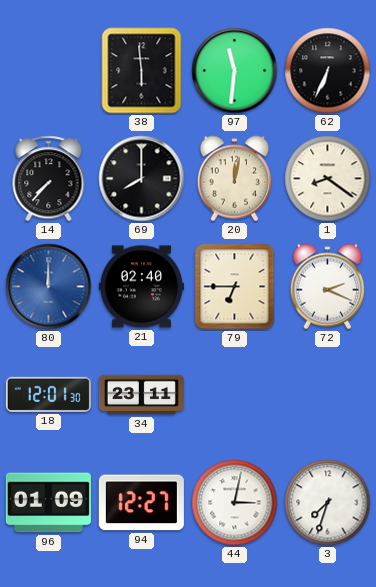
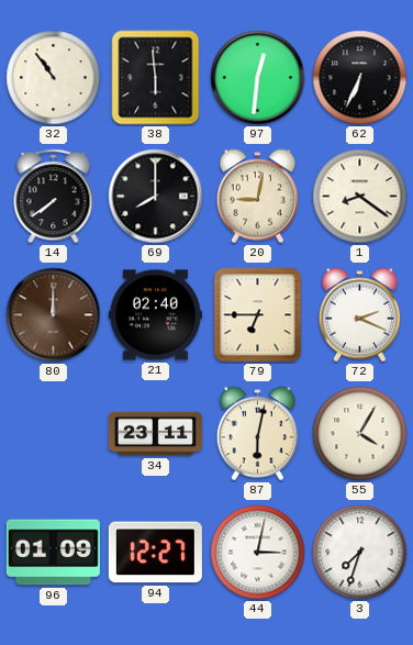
32: none -> 10:54
97: 11:31 -> 12:31
14: 7:37 -> 7:39
20: 12:02 -> 9:02
80 dial: blue -> brown
18: 12:01 -> none
87: none -> 6:02
55: none -> 4:05
